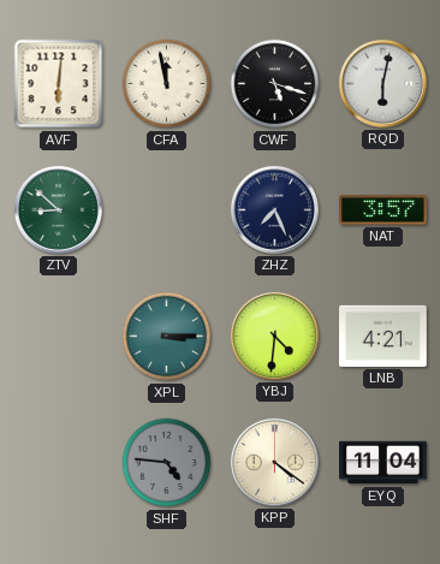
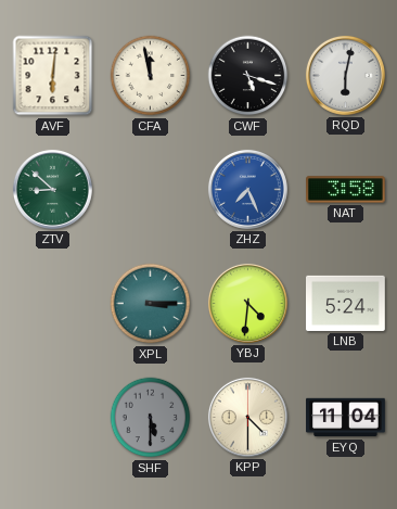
ZHZ dial: navy -> blue
NAT: 3:57 -> 3:58
LNB: 4:21 -> 5:24
SHF: 4:46 -> 5:30
KPP: 4:21 -> 4:30
